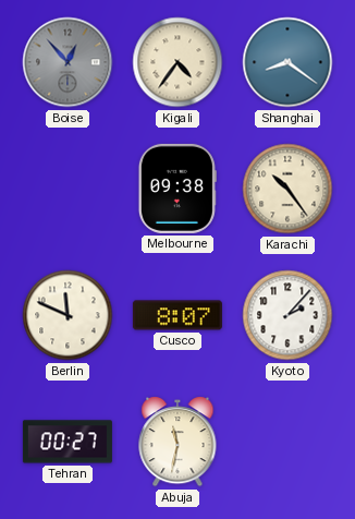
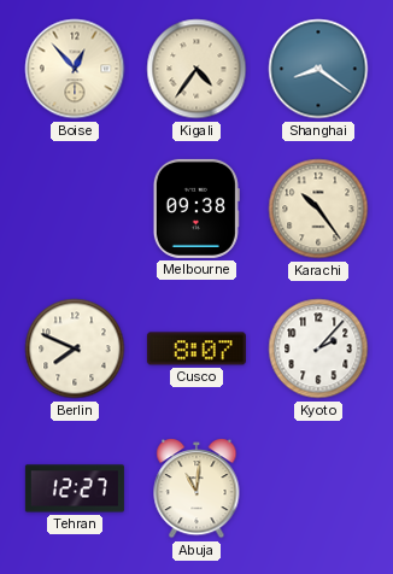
Boise dial: grey -> cream
Berlin: 11:49 -> 7:49
Tehran: 00:27 -> 12:27
Abuja: 11:32 -> 11:01
